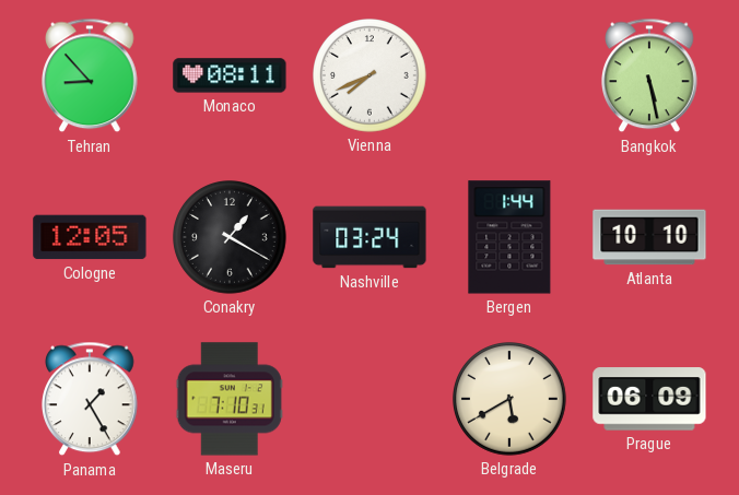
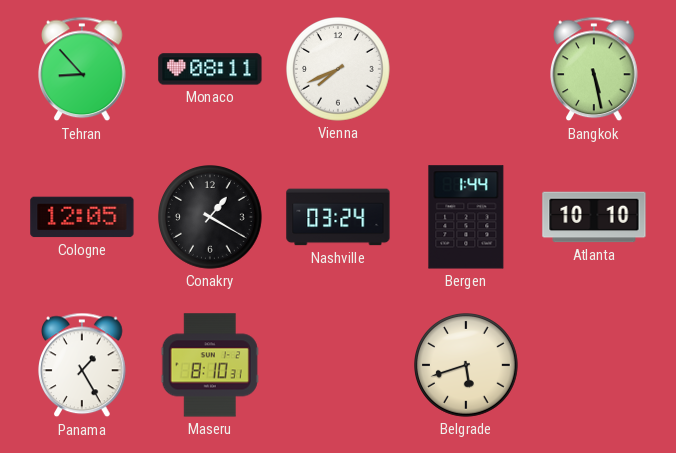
Maseru: 7:10 -> 8:10
Belgrade: 5:40 -> 5:42
Prague: 06:09 -> none
